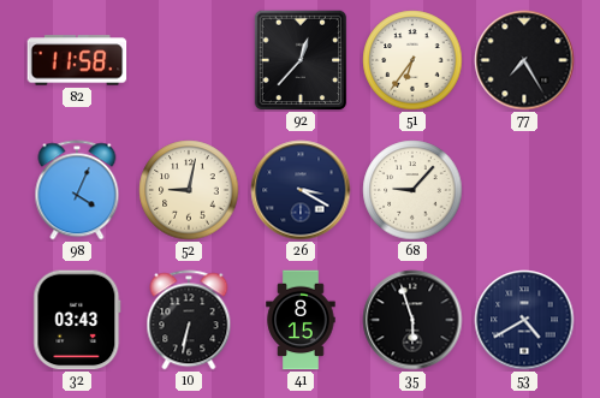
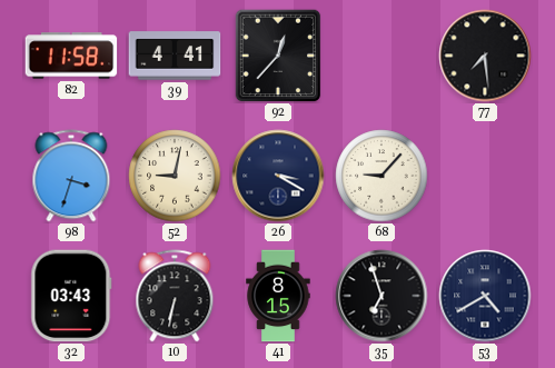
39: none -> 4:41
51: 6:36 -> none
77: 7:25 -> 7:29
98: 4:04 -> 3:33
35: 5:57 -> 6:57
